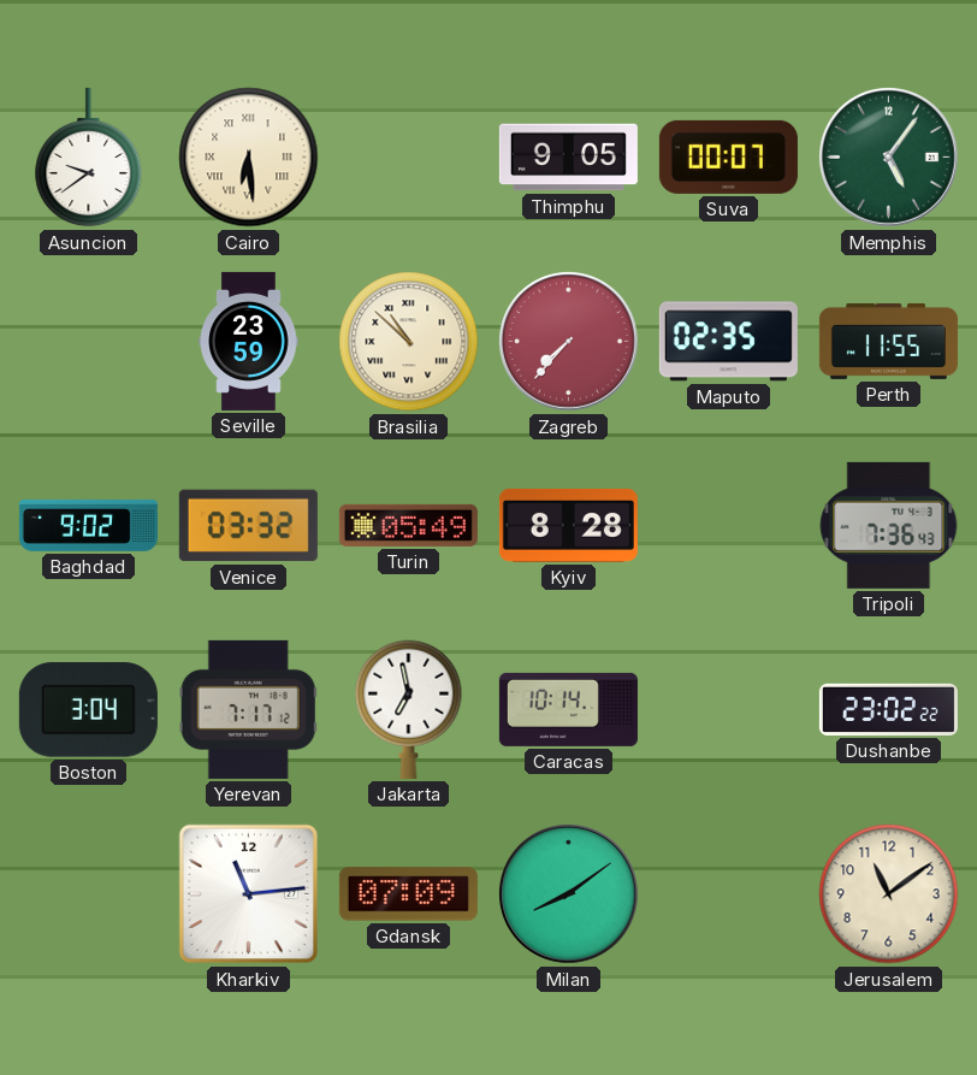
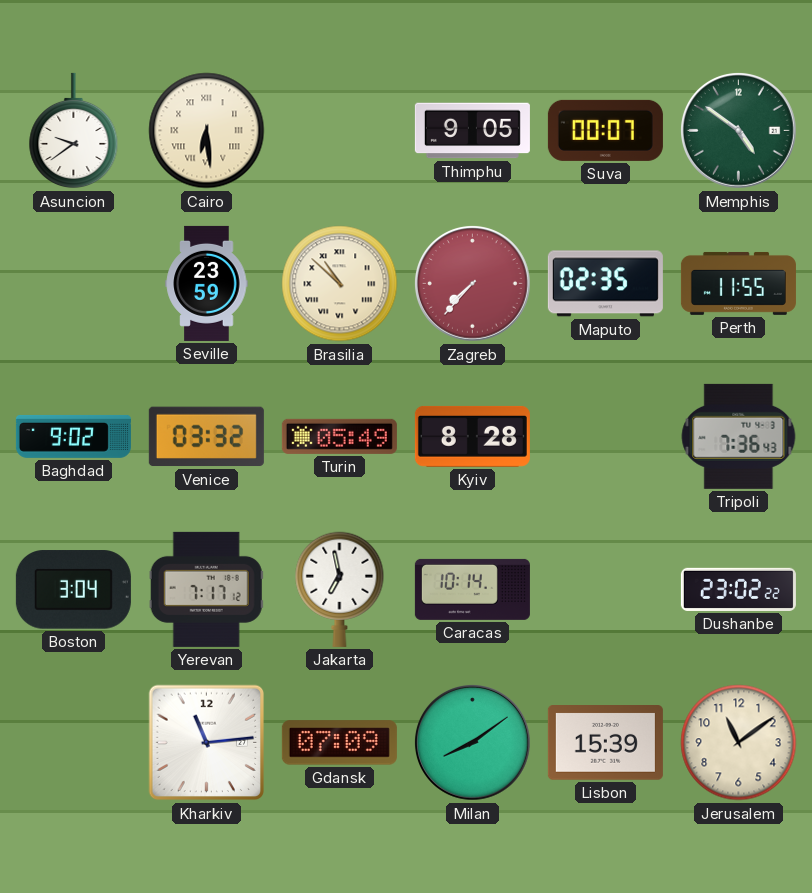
Memphis: 5:06 -> 4:51
Lisbon: none -> 15:39
